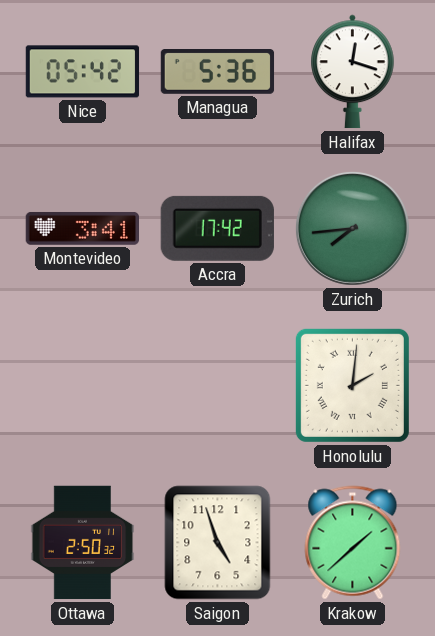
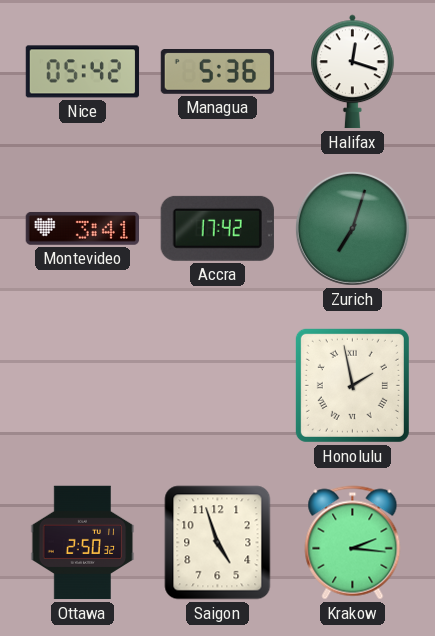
Zurich: 7:44 -> 7:03
Honolulu: 2:01 -> 1:58
Krakow: 1:38 -> 2:16
